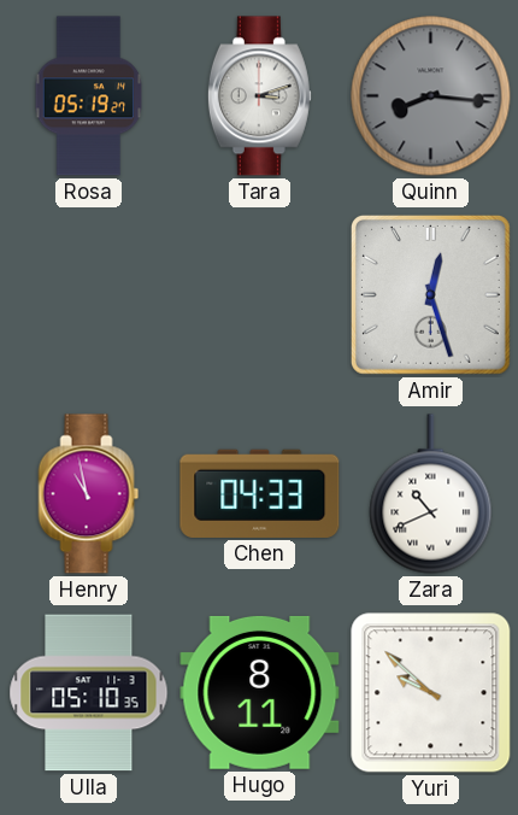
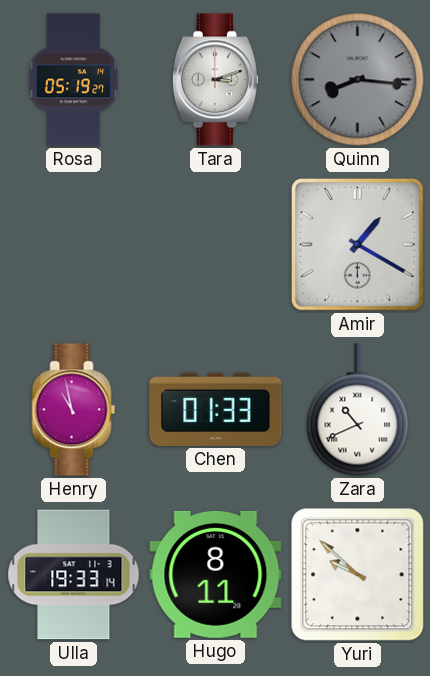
Amir: 12:27 -> 1:20
Chen: 04:33 -> 01:33
Ulla: 05:10 -> 19:33
